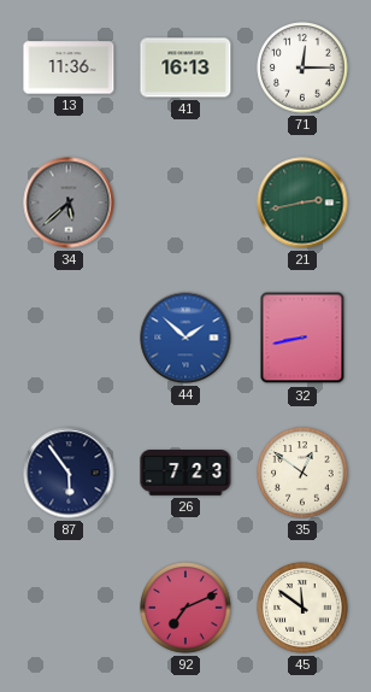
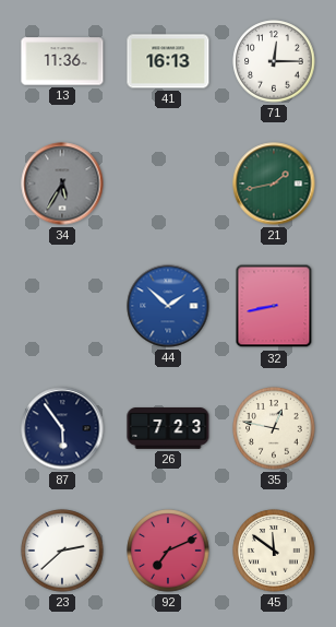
34: 5:38 -> 5:35
21: 2:43 -> 1:43
35: 12:51 -> 12:47
23: none -> 2:38
